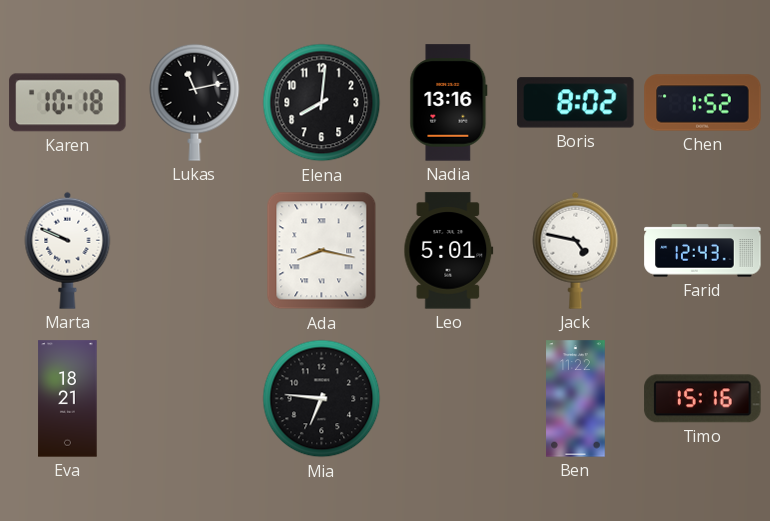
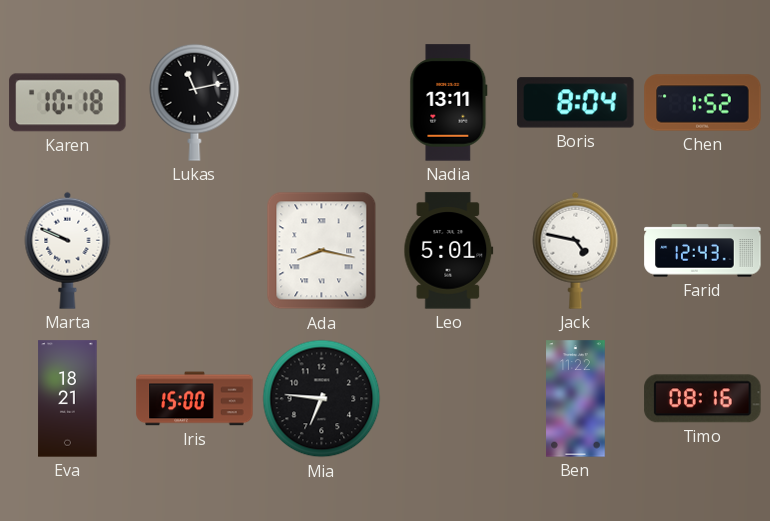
Elena: 8:01 -> none
Nadia: 13:16 -> 13:11
Boris: 8:02 -> 8:04
Iris: none -> 15:00
Timo: 15:16 -> 08:16
